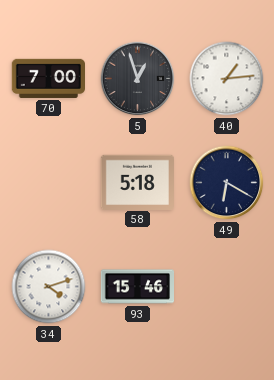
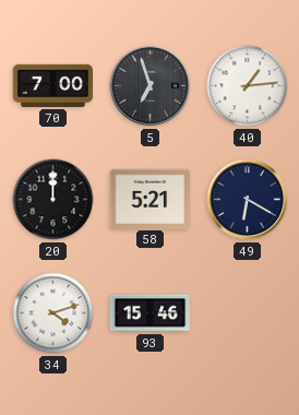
5: 12:57 -> 6:57
20: none -> 12:00
58: 5:18 -> 5:21
